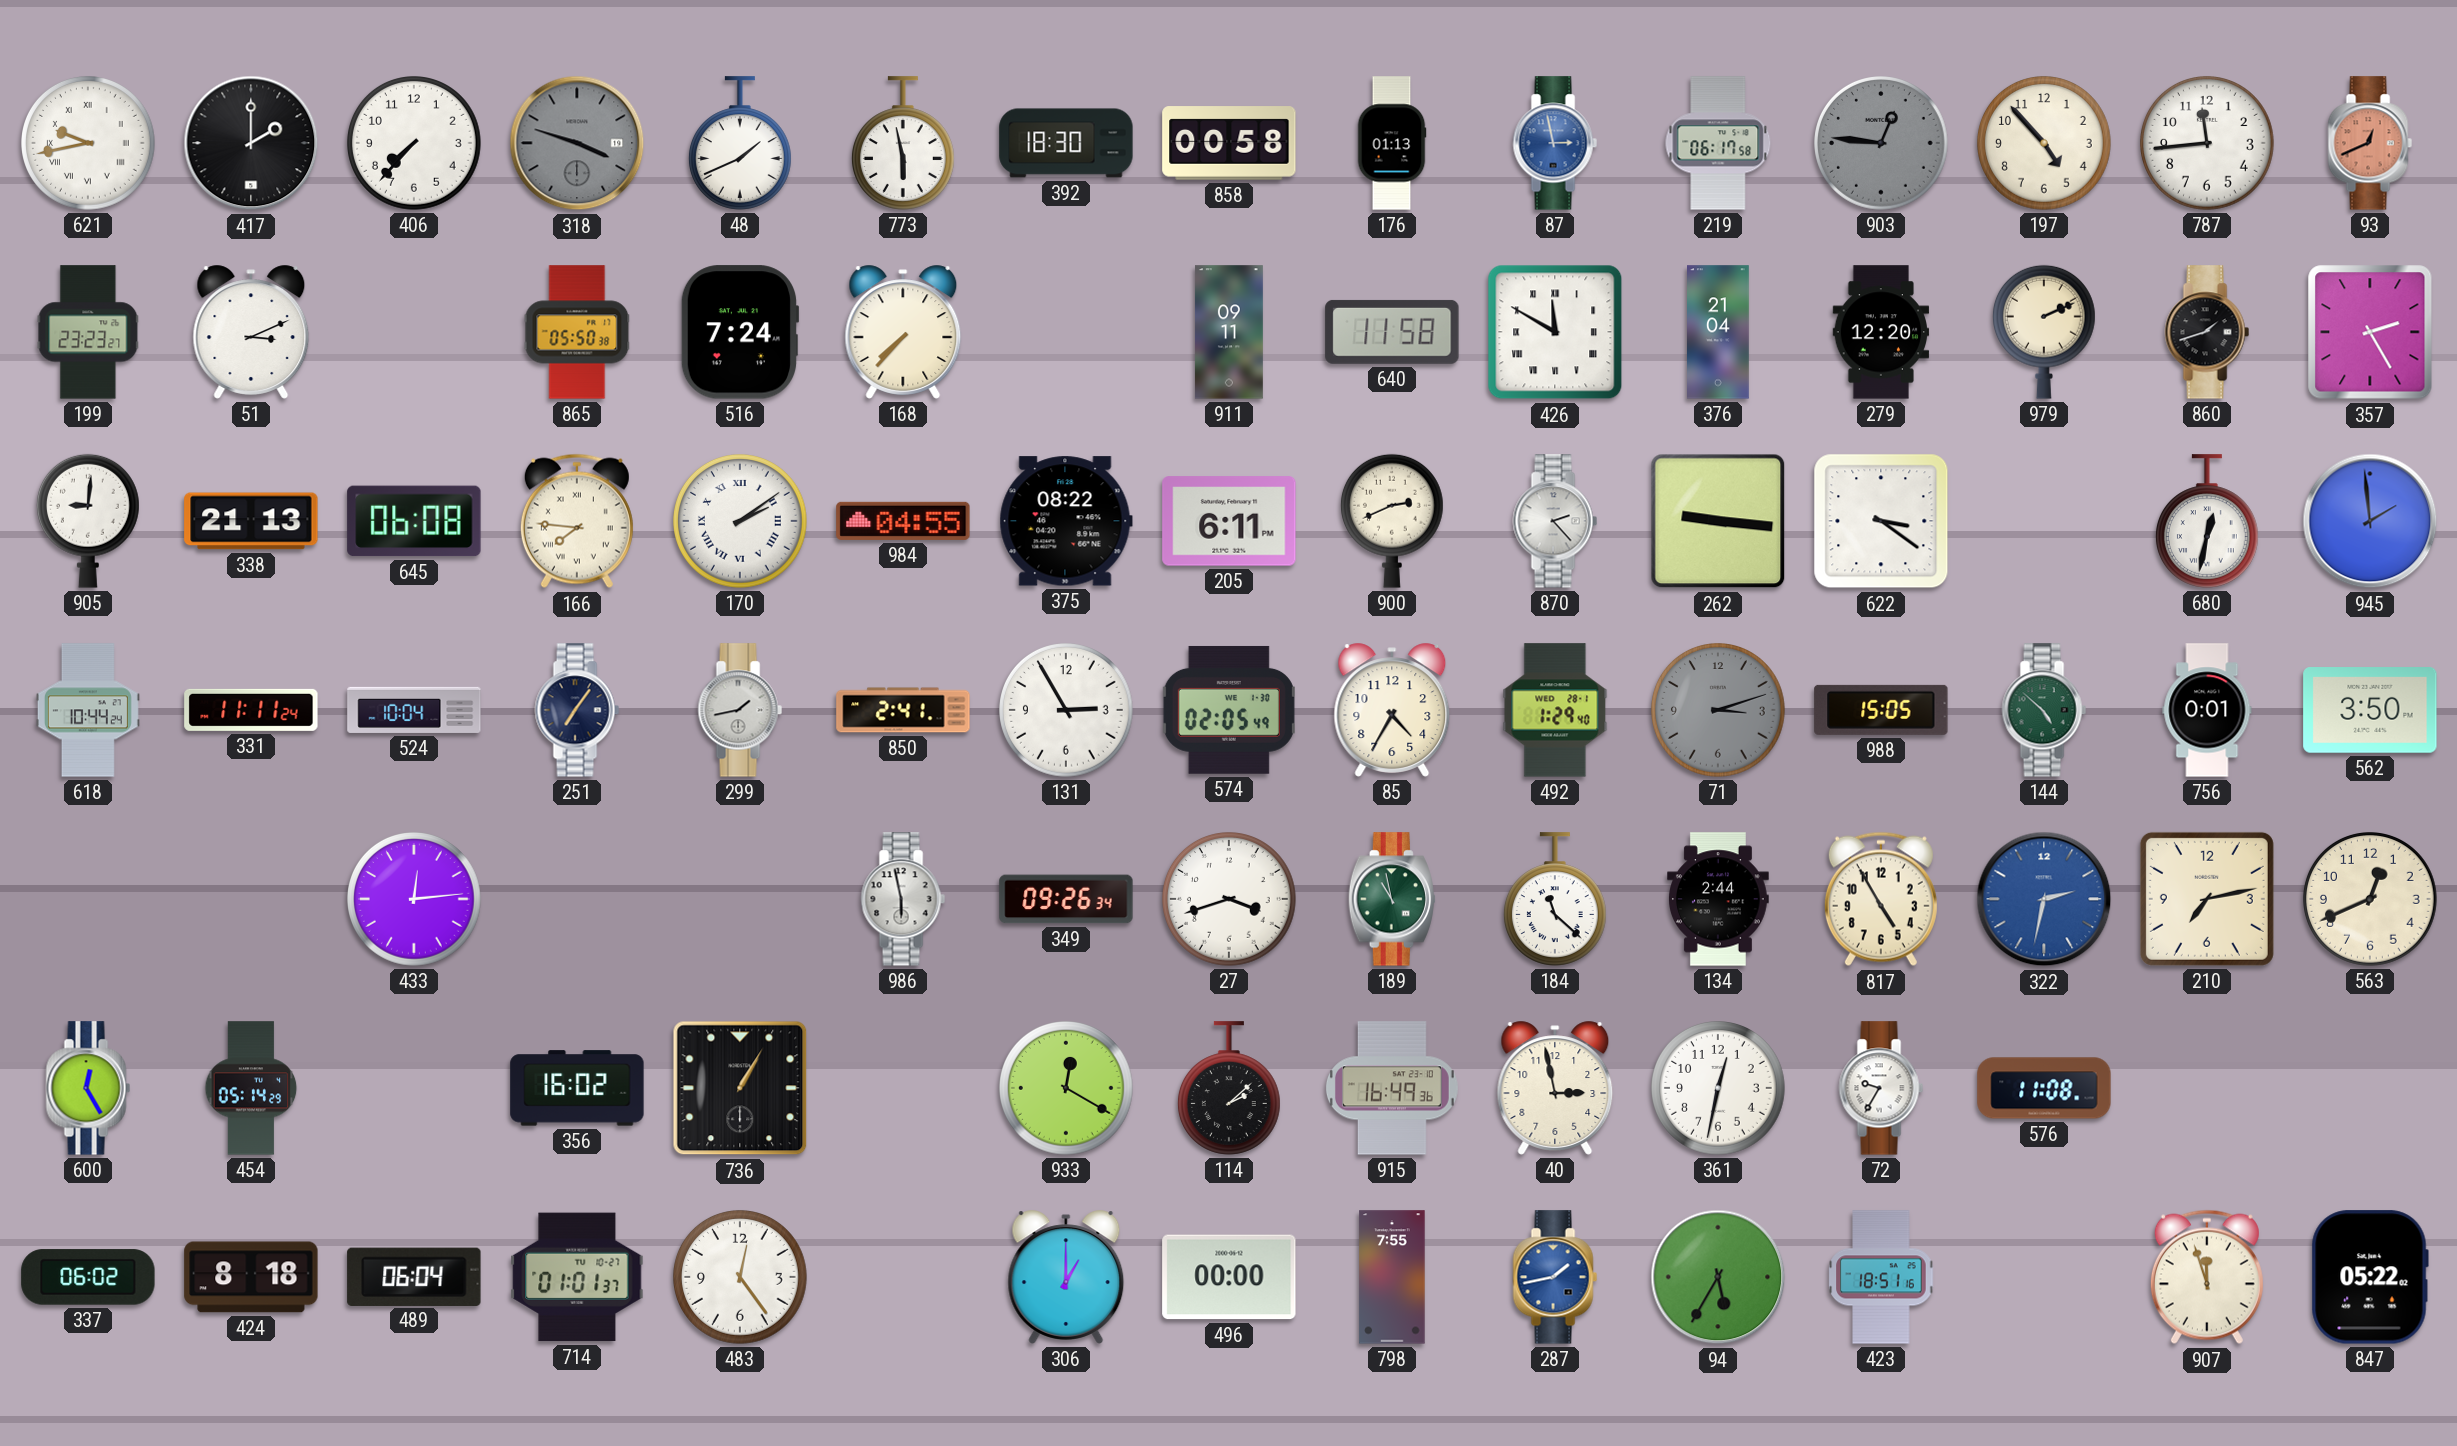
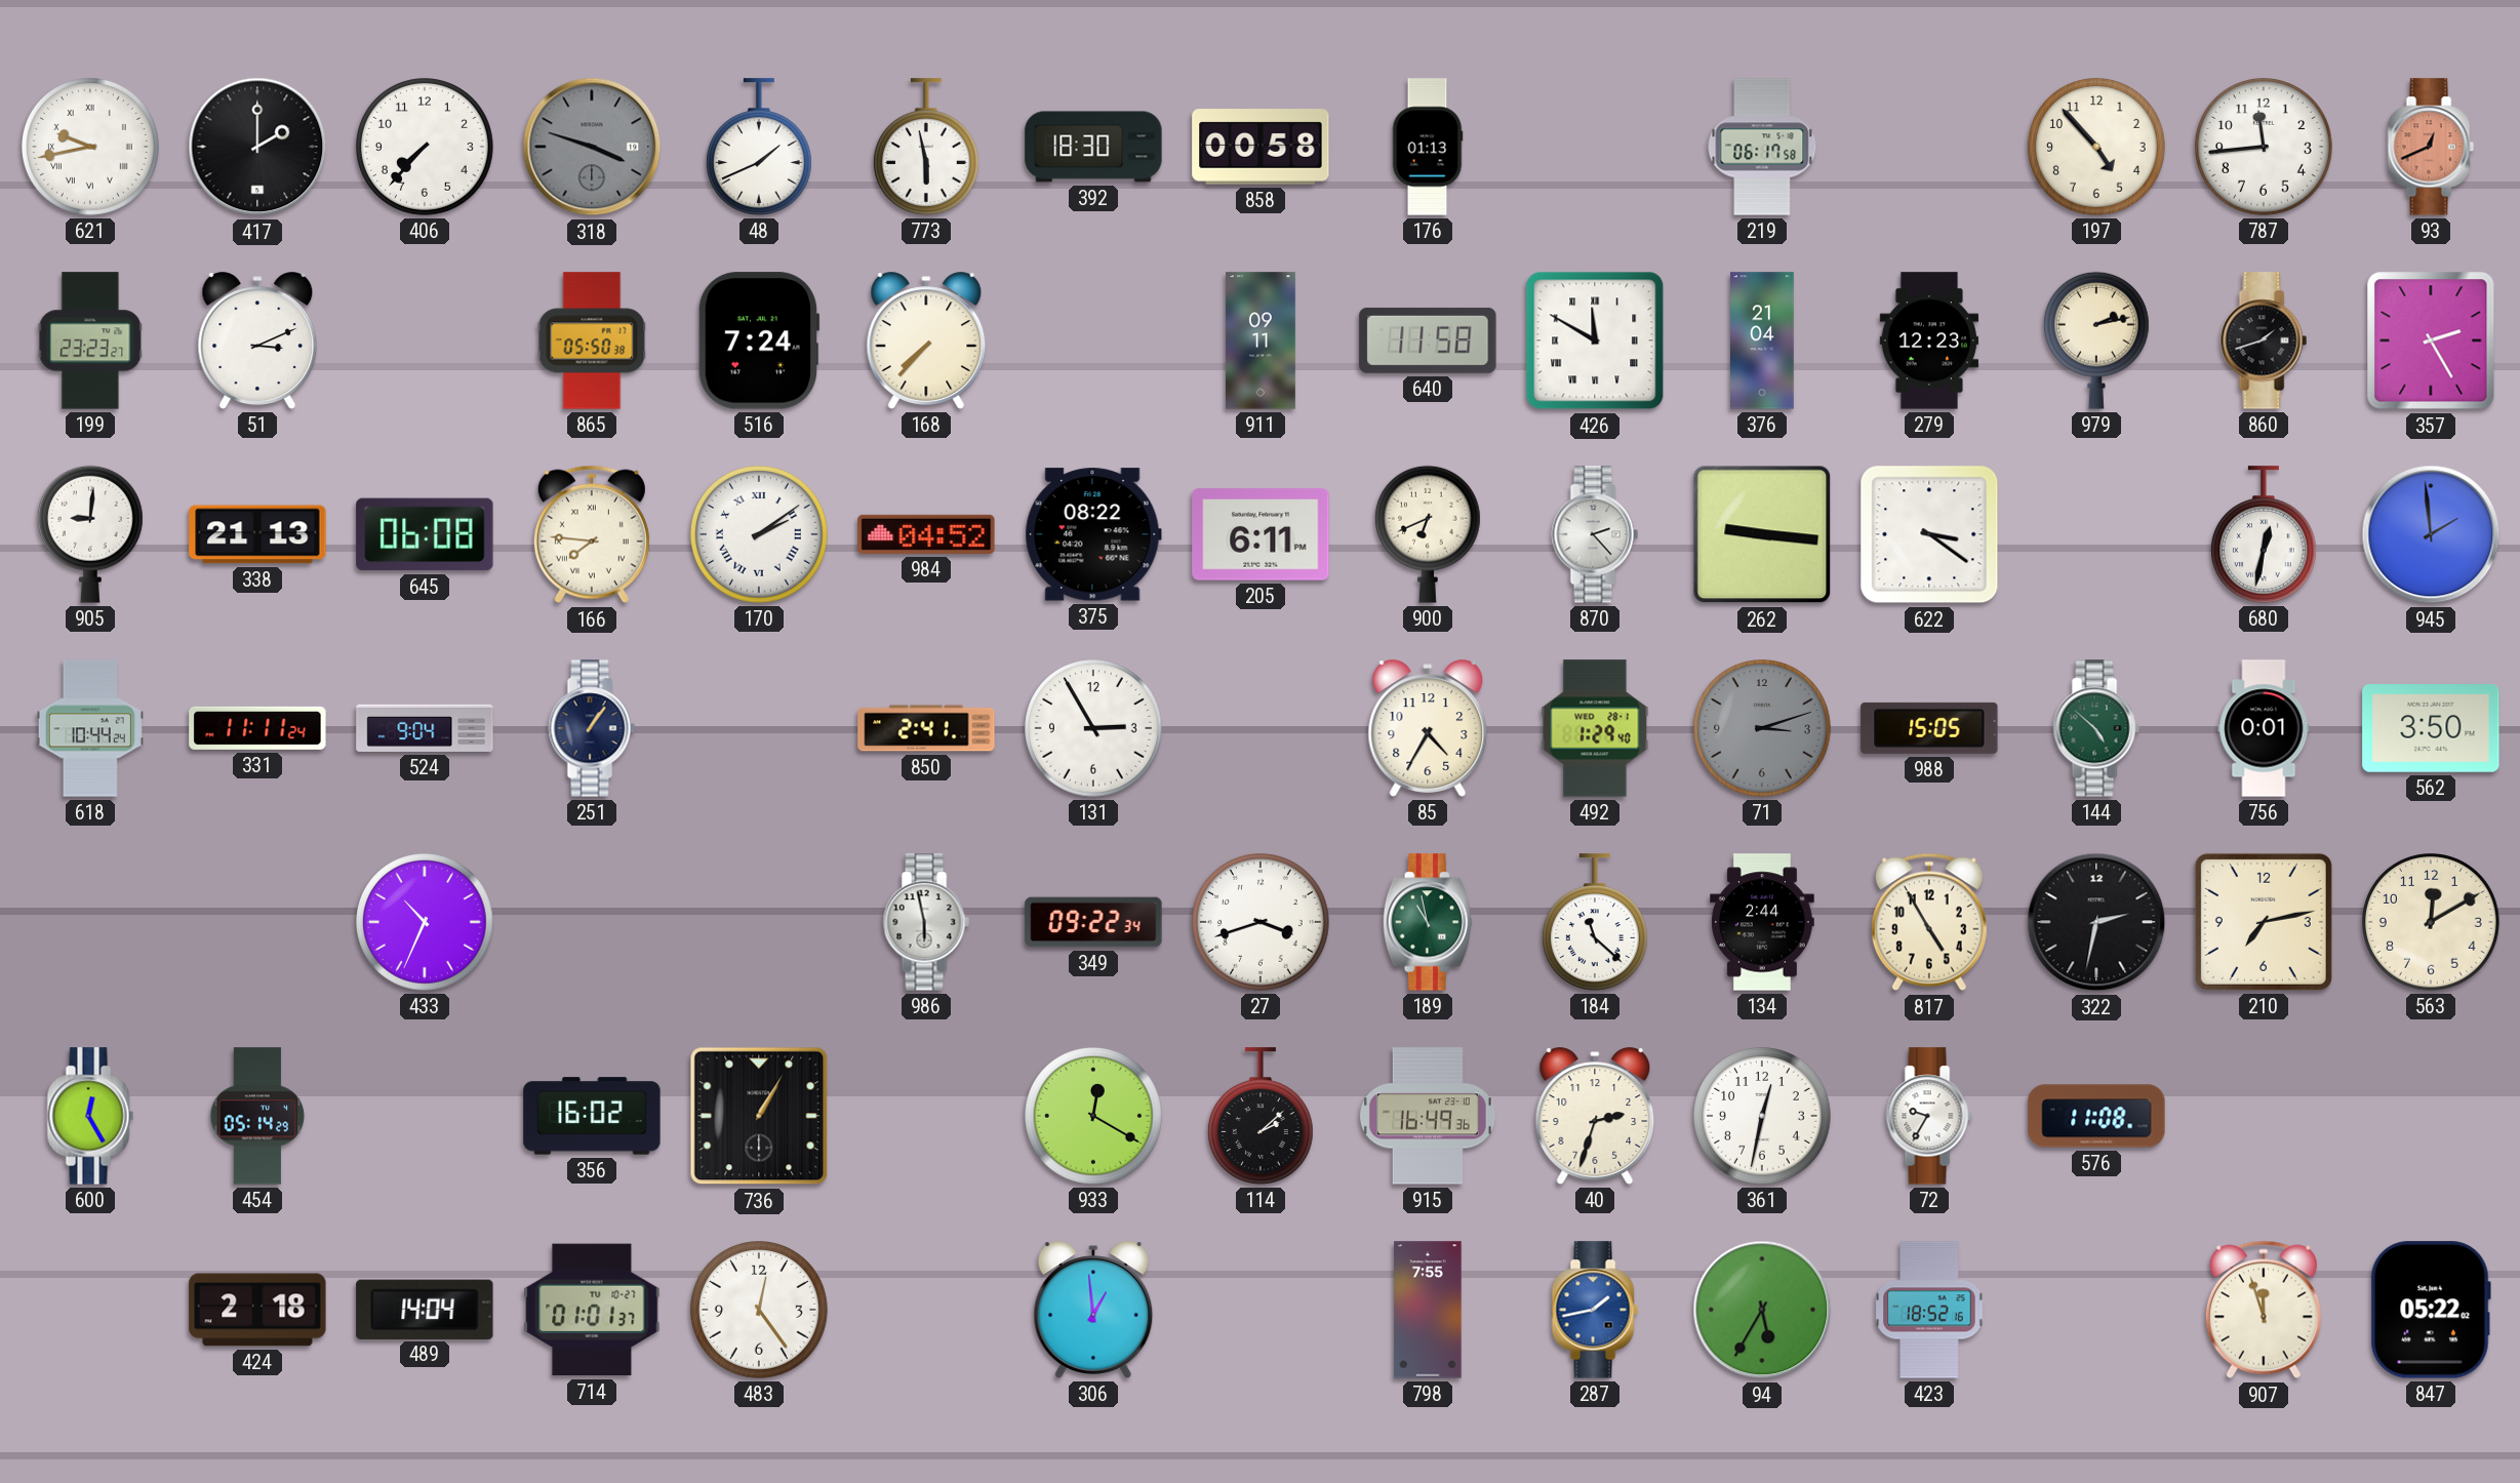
87: 2:58 -> none
903: 12:46 -> none
279: 12:20 -> 12:23
979: 2:11 -> 2:13
984: 04:55 -> 04:52
900: 2:41 -> 6:41
524: 10:04 -> 9:04
251: 7:06 -> 1:06
299: 1:43 -> none
574: 02:05 -> none
433: 12:14 -> 10:34
349: 09:26 -> 09:22
322 dial: blue -> black
563: 12:41 -> 12:10
40: 2:58 -> 2:33
337: 06:02 -> none
424: 8:18 -> 2:18
489: 06:04 -> 14:04
306: 1:00 -> 12:59
496: 00:00 -> none
423: 18:51 -> 18:52
